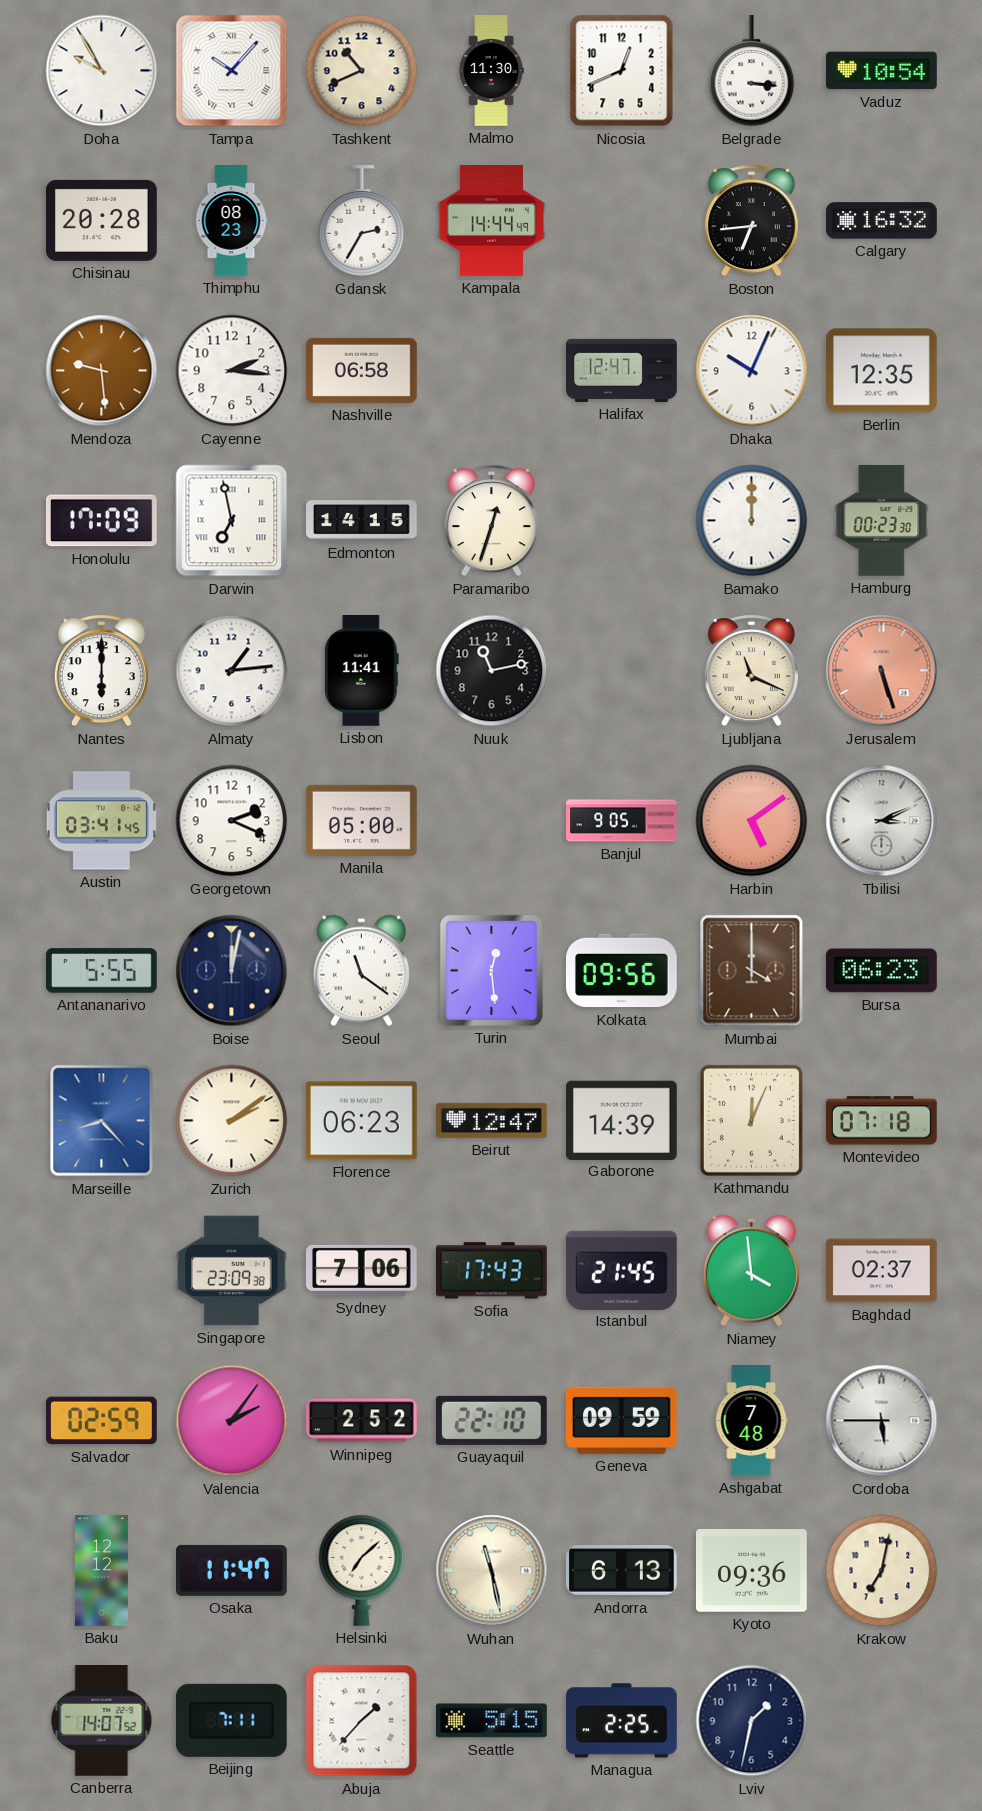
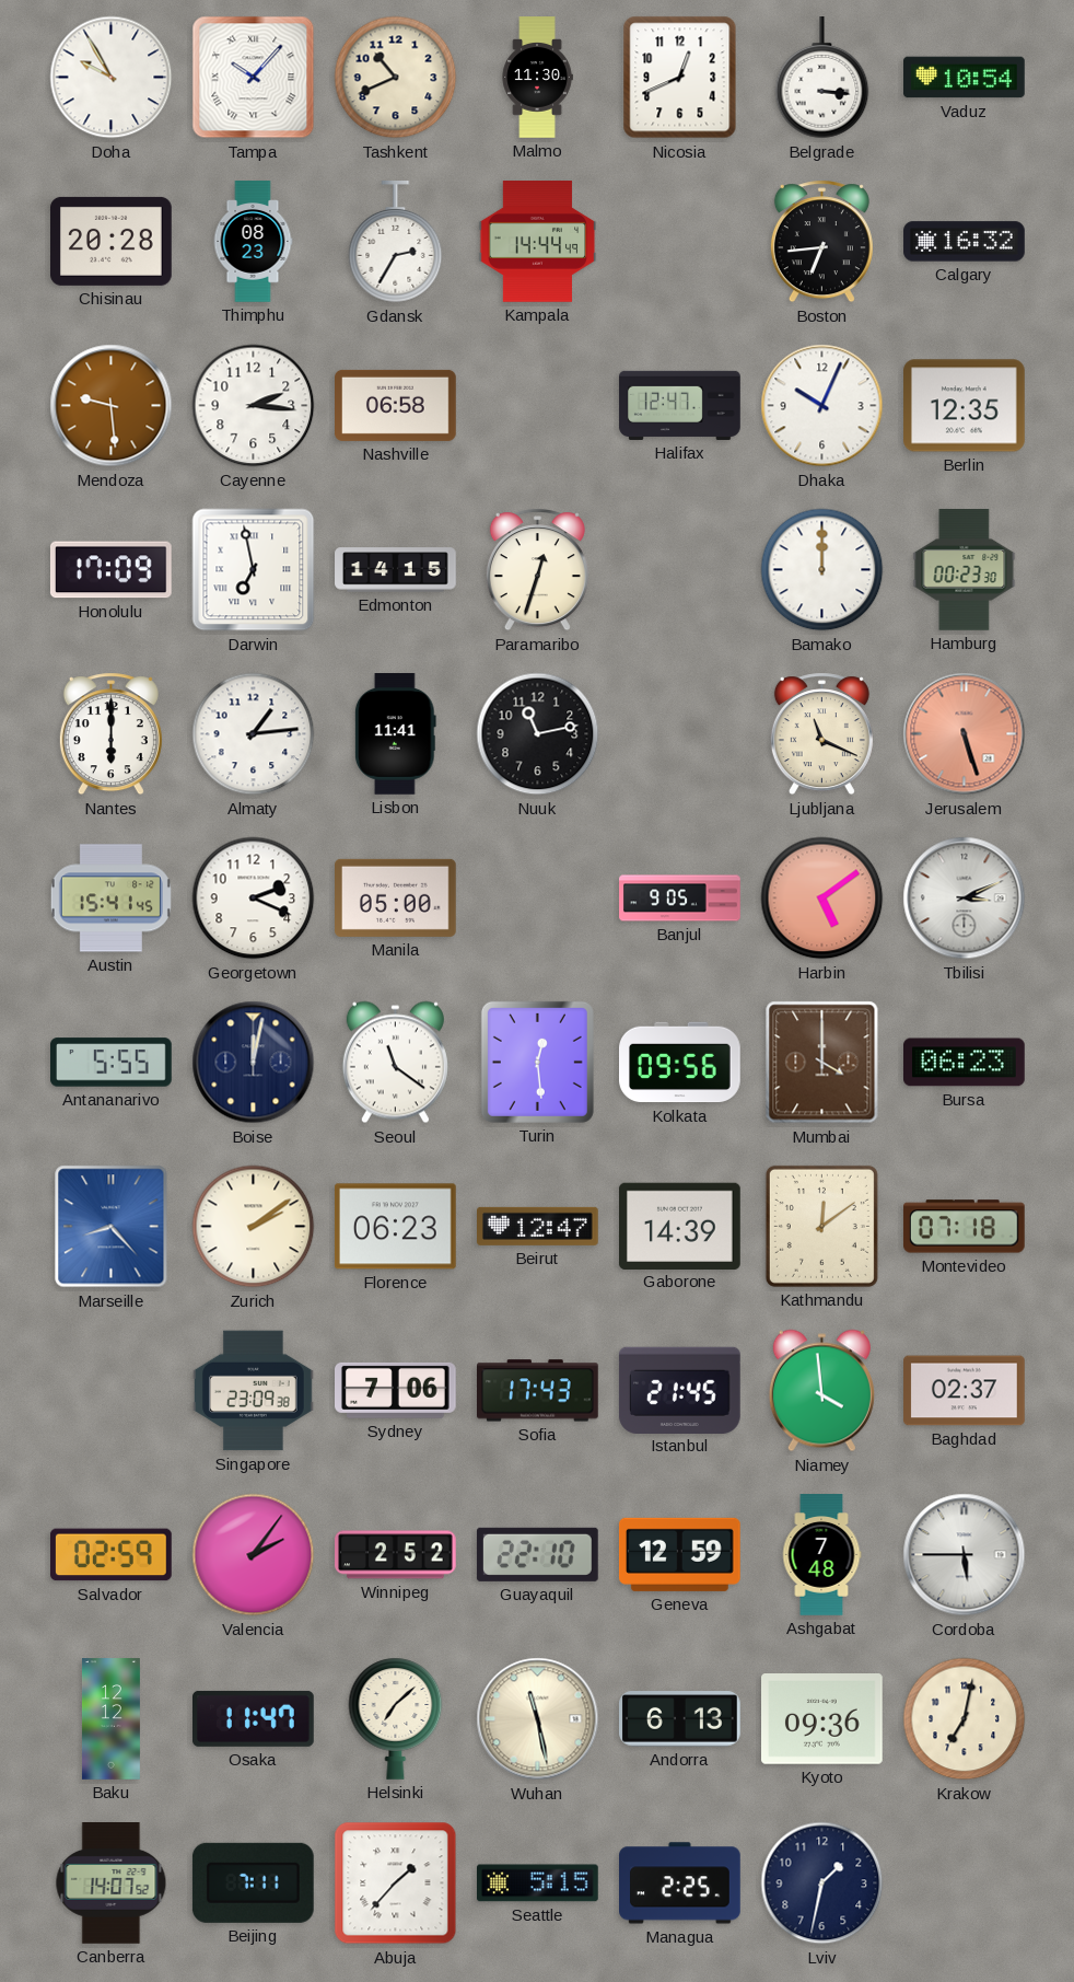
Austin: 03:41 -> 15:41
Kathmandu: 12:04 -> 12:09
Geneva: 09:59 -> 12:59
